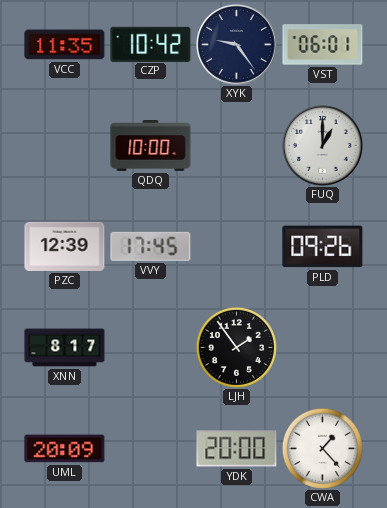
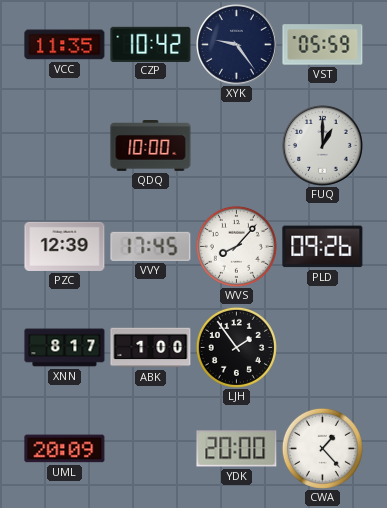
VST: 06:01 -> 05:59
WVS: none -> 8:07
ABK: none -> 1:00
